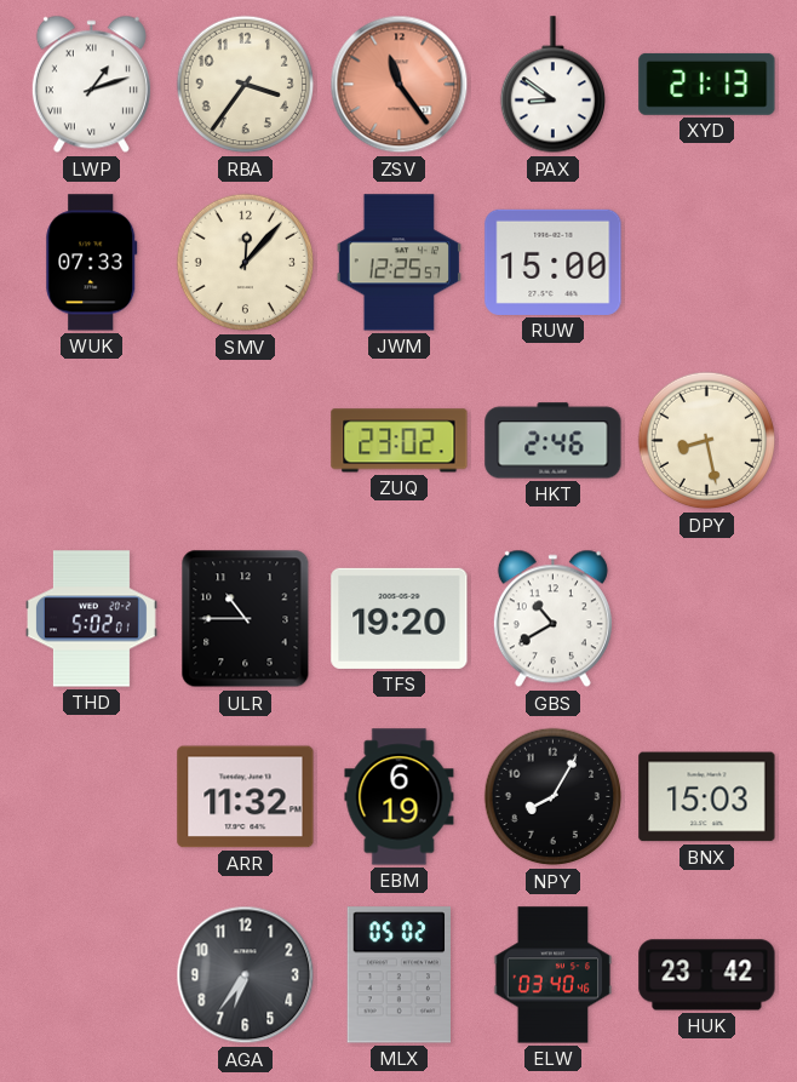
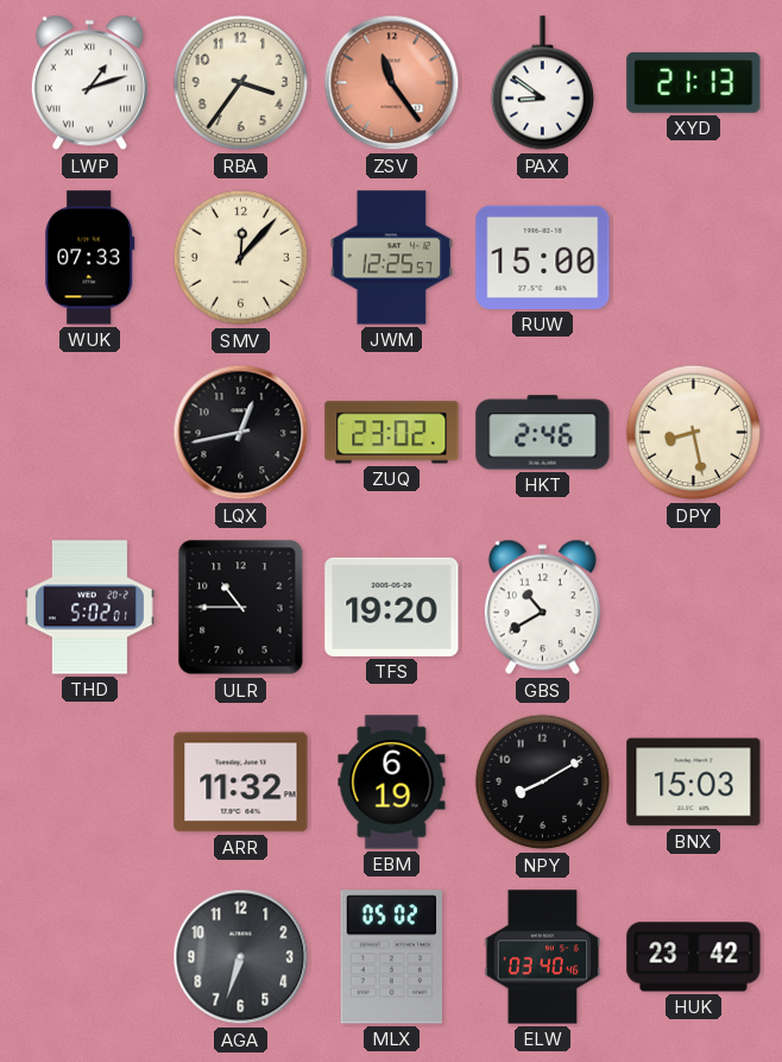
LQX: none -> 12:43
NPY: 8:05 -> 8:10
AGA: 6:36 -> 6:33
